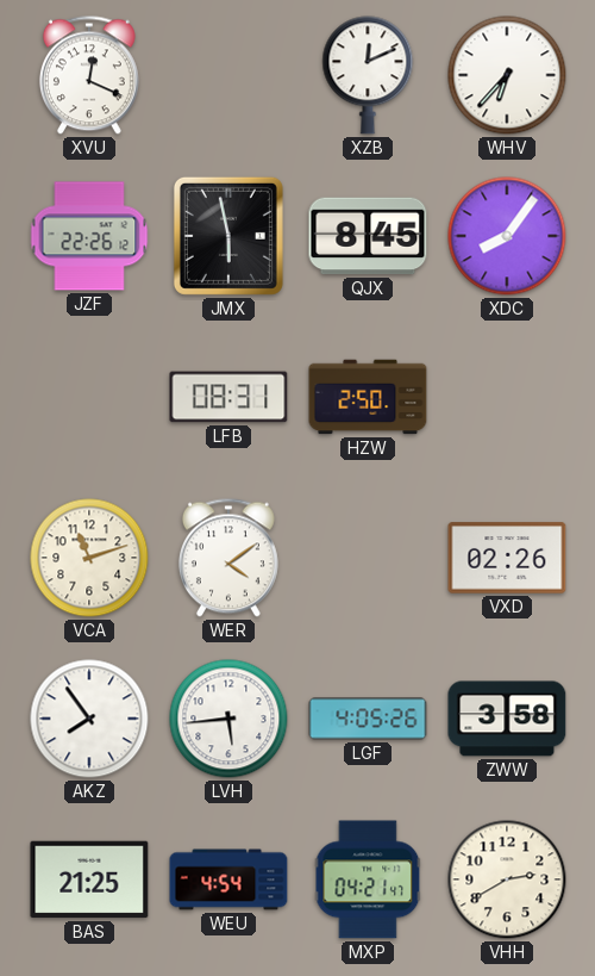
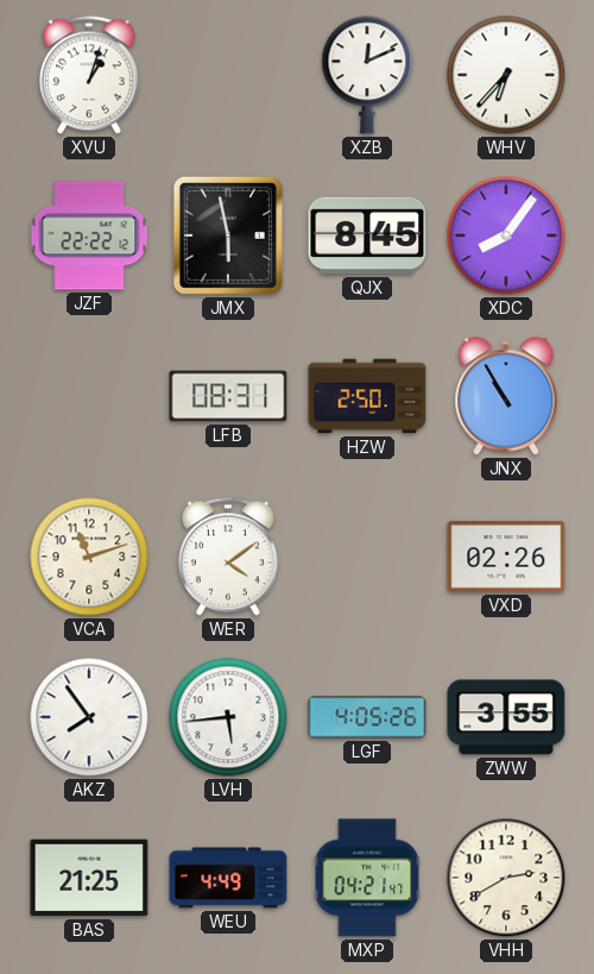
XVU: 12:19 -> 1:03
JZF: 22:26 -> 22:22
JNX: none -> 10:55
ZWW: 3:58 -> 3:55
WEU: 4:54 -> 4:49
